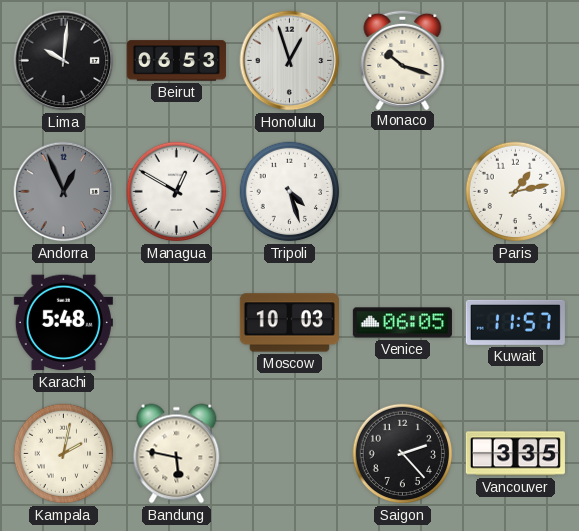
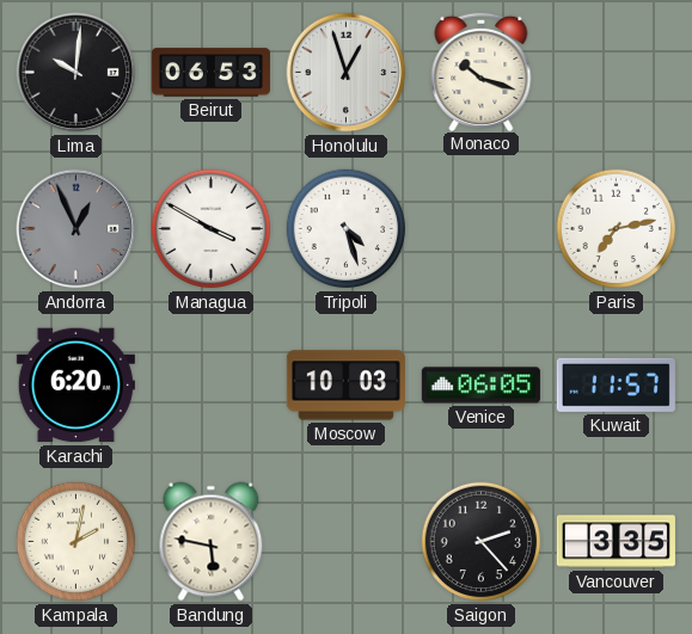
Managua: 12:50 -> 3:50
Paris: 1:13 -> 7:13
Karachi: 5:48 -> 6:20
